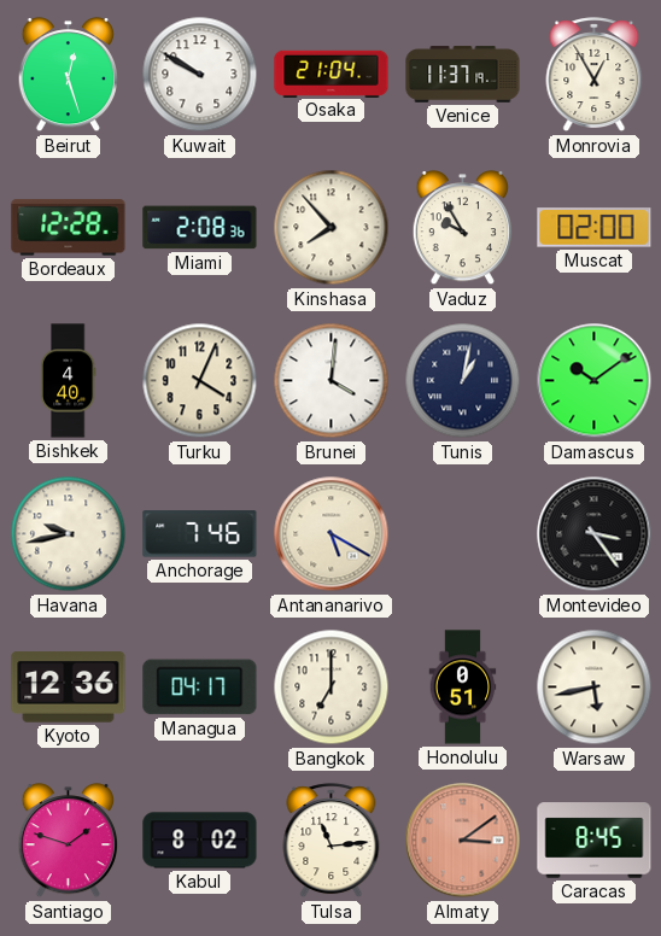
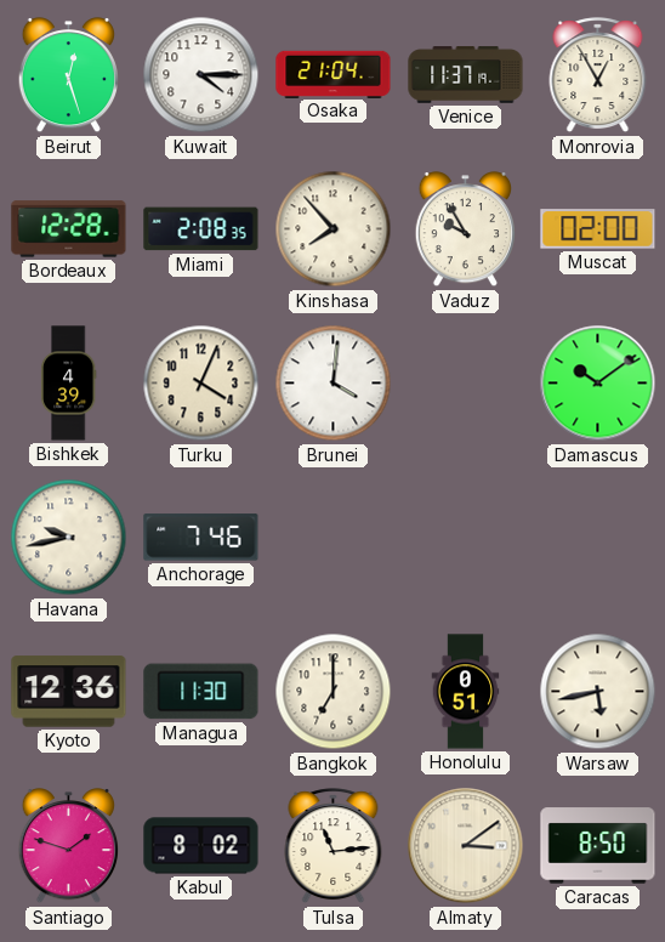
Kuwait: 9:50 -> 4:15
Miami: 2:08:36 -> 2:08:35
Bishkek: 4:40 -> 4:39
Tunis: 1:02 -> none
Antananarivo: 5:20 -> none
Montevideo: 3:24 -> none
Managua: 04:17 -> 11:30
Almaty dial: salmon -> cream
Caracas: 8:45 -> 8:50
